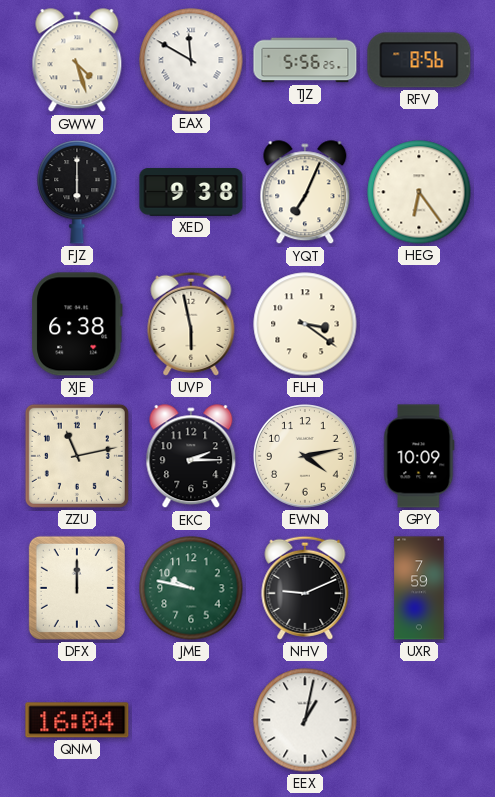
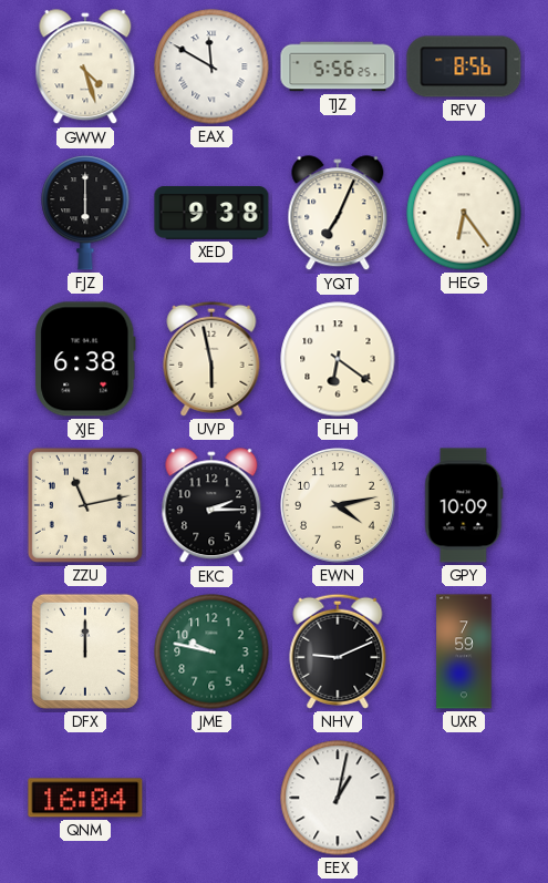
FLH: 3:21 -> 6:21
